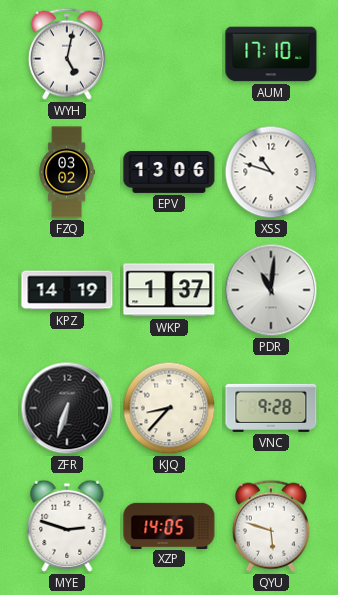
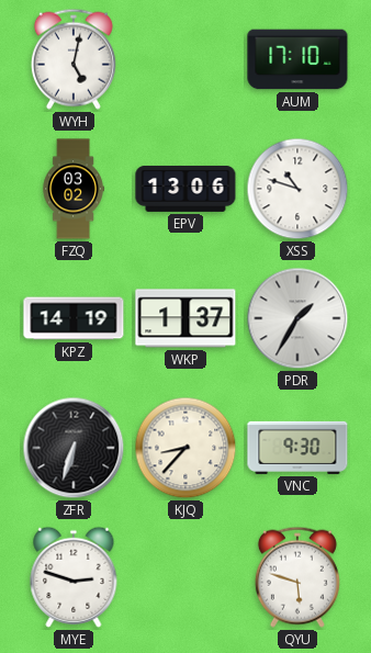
PDR: 11:01 -> 1:35
VNC: 9:28 -> 9:30
XZP: 14:05 -> none
